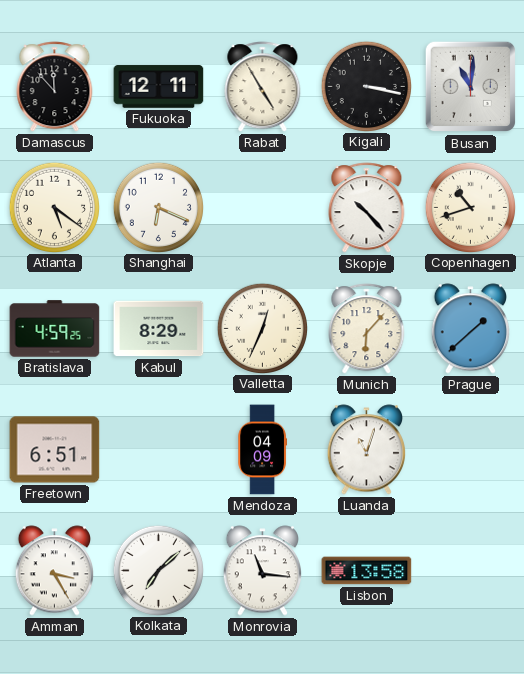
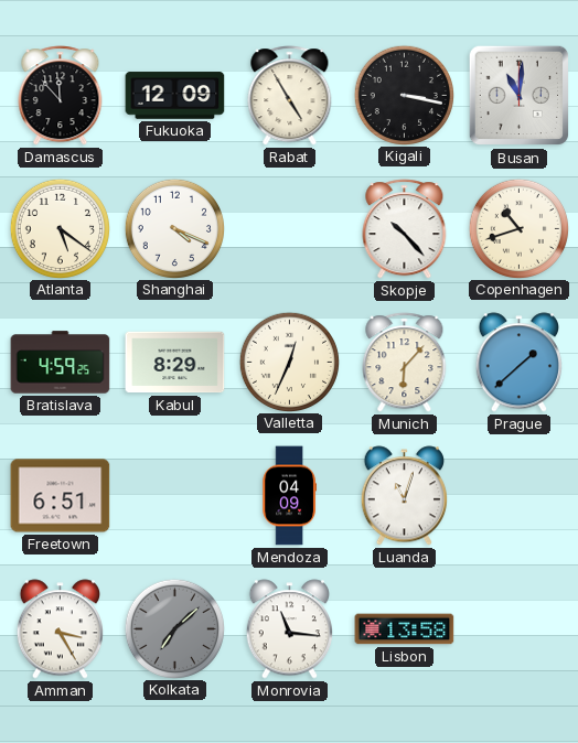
Fukuoka: 12:11 -> 12:09
Shanghai: 6:19 -> 4:19
Kolkata dial: white -> grey
